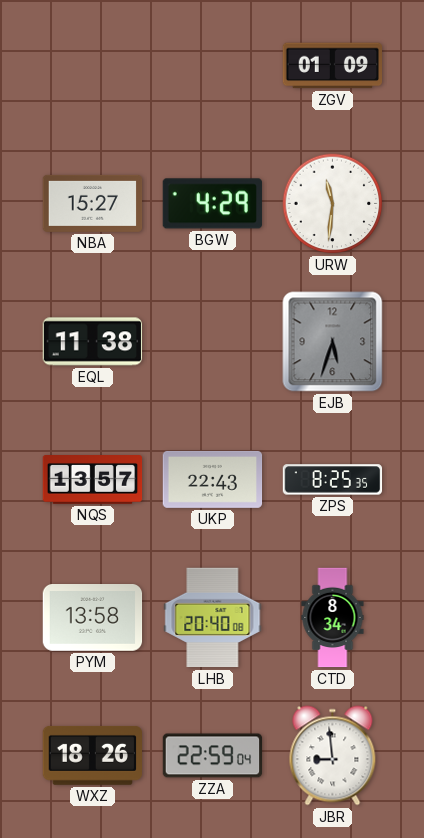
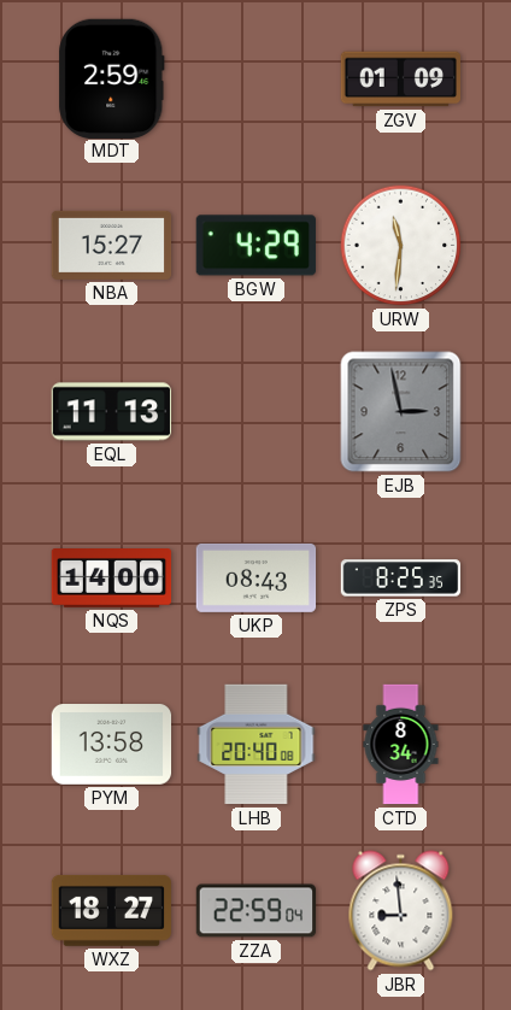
MDT: none -> 2:59
EQL: 11:38 -> 11:13
EJB: 5:33 -> 2:58
NQS: 13:57 -> 14:00
UKP: 22:43 -> 08:43
WXZ: 18:26 -> 18:27
